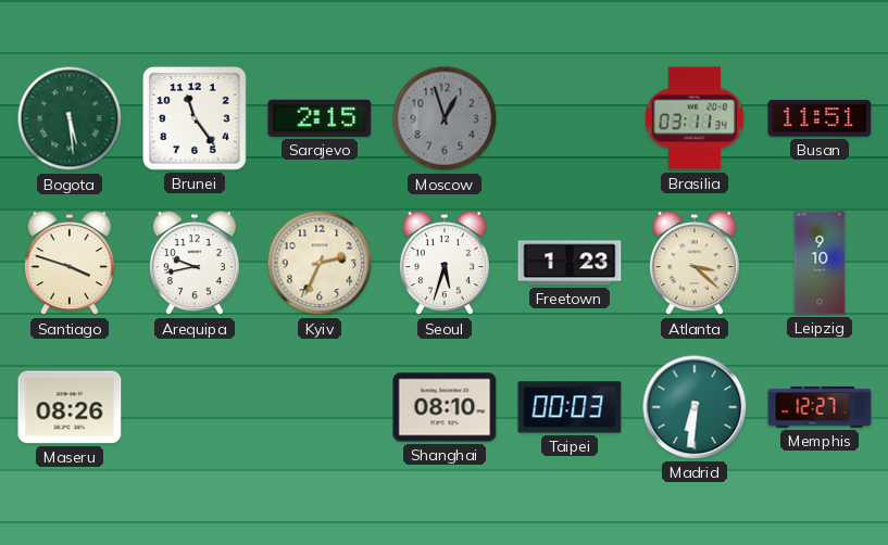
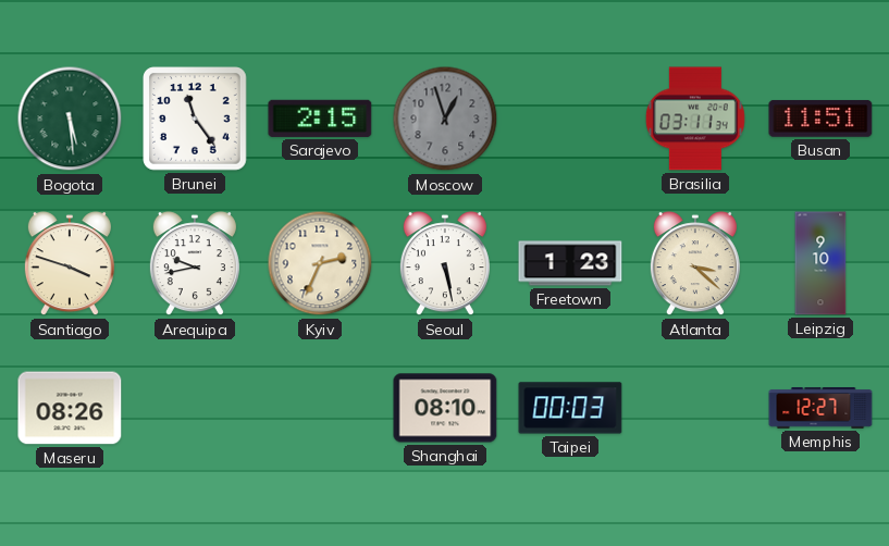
Seoul: 5:33 -> 5:28
Madrid: 6:31 -> none
